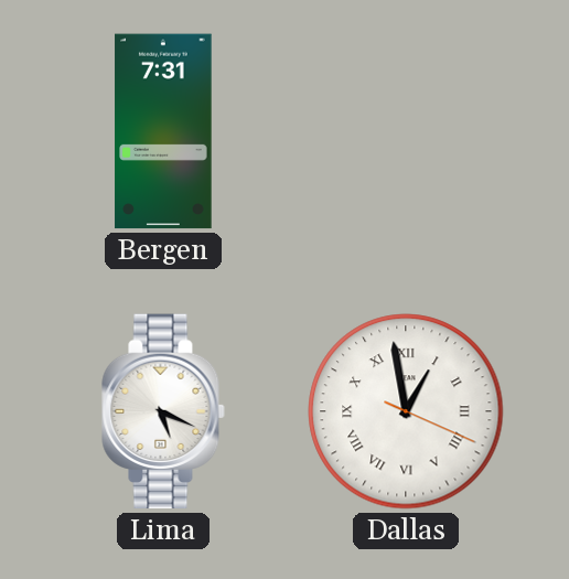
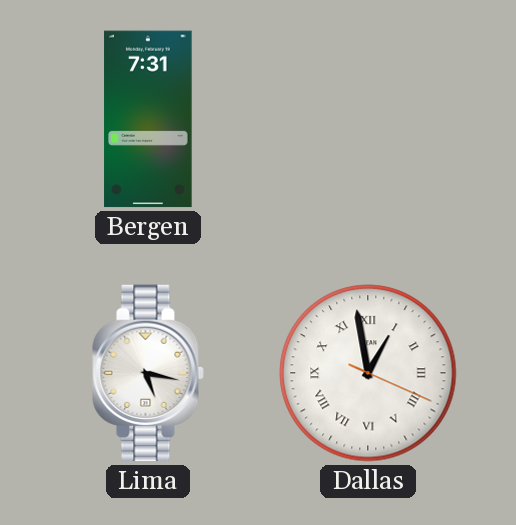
Lima: 5:19 -> 5:17
